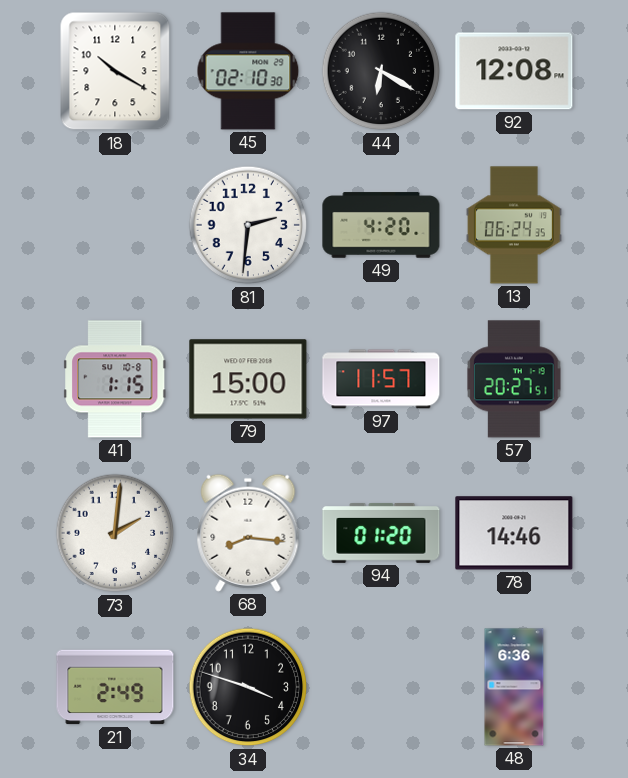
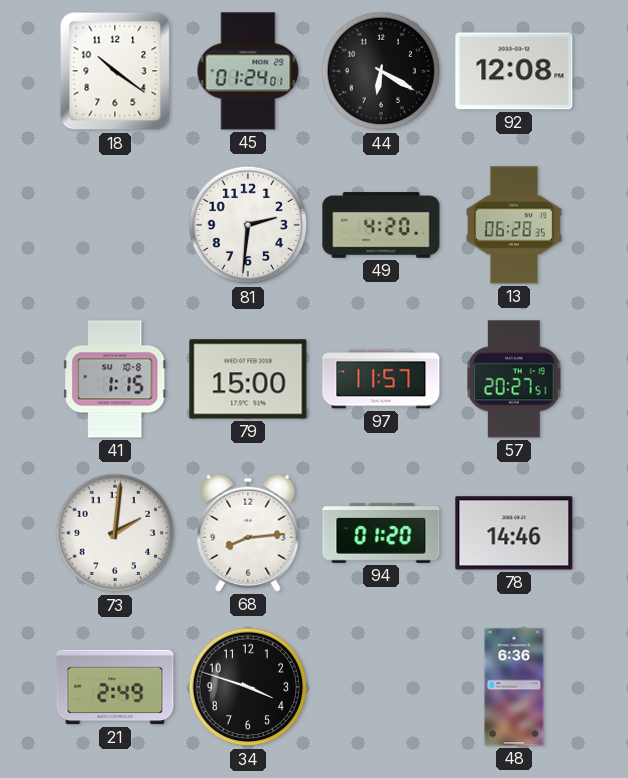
18: 10:20 -> 10:21
45: 02:10 -> 01:24
13: 06:24 -> 06:28
68: 8:16 -> 8:14
